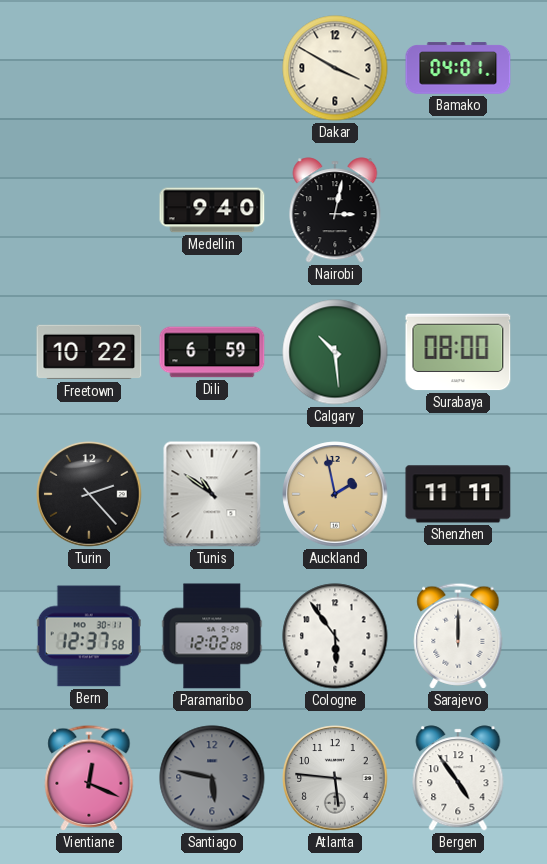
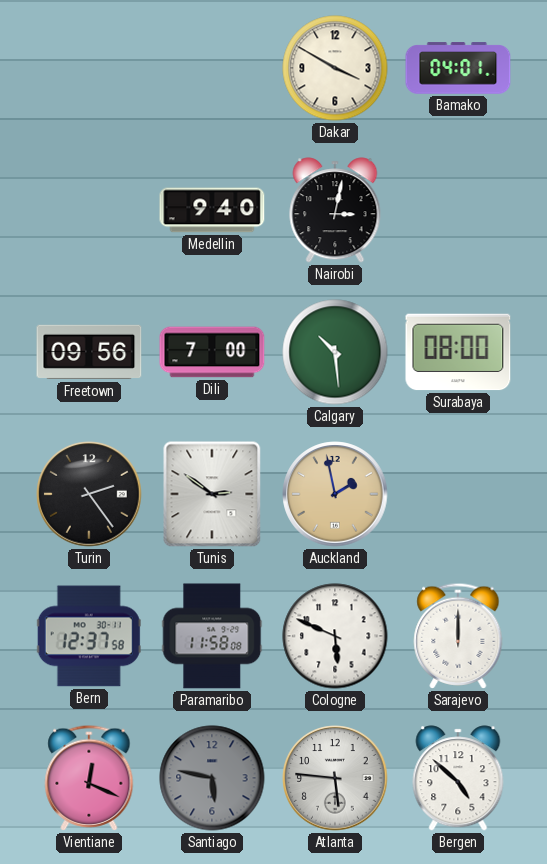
Freetown: 10:22 -> 09:56
Dili: 6:59 -> 7:00
Turin: 2:23 -> 2:24
Tunis: 10:51 -> 2:51
Shenzhen: 11:11 -> none
Paramaribo: 12:02 -> 11:58
Cologne: 5:54 -> 5:49
Bergen: 4:54 -> 4:52
